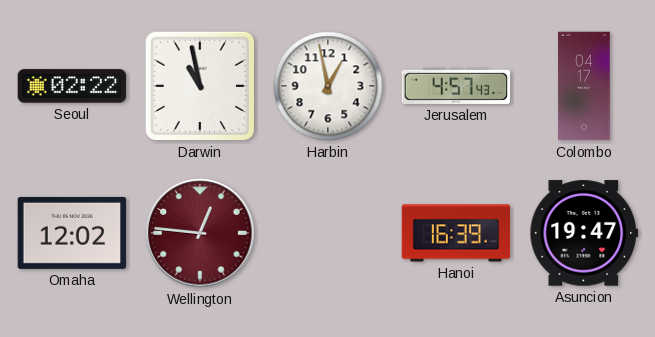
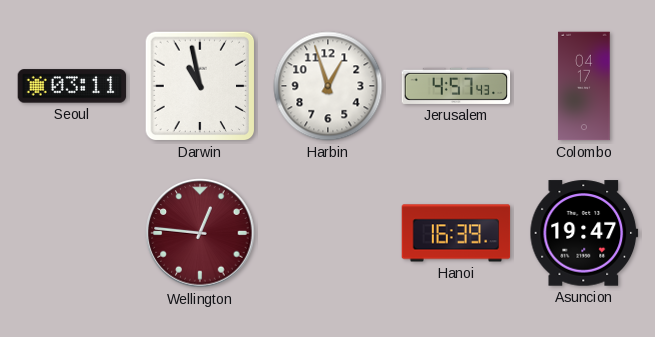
Seoul: 02:22 -> 03:11
Harbin: 12:58 -> 12:57
Omaha: 12:02 -> none
